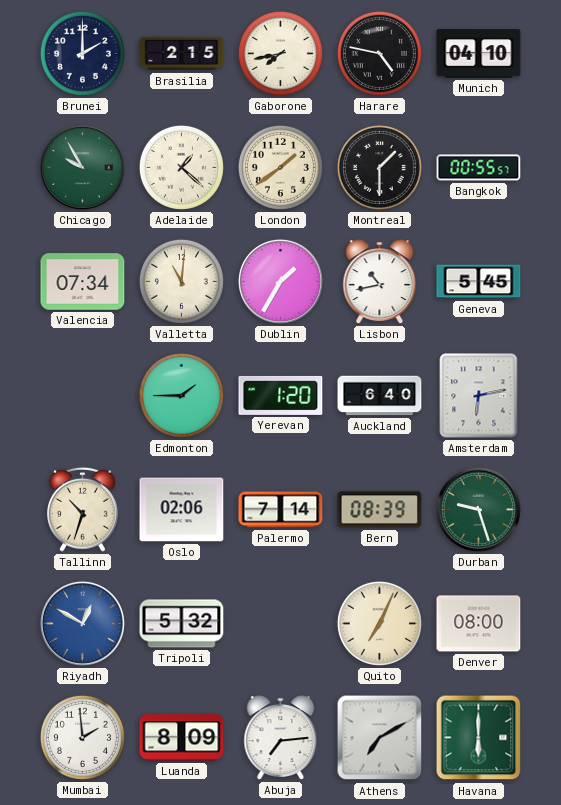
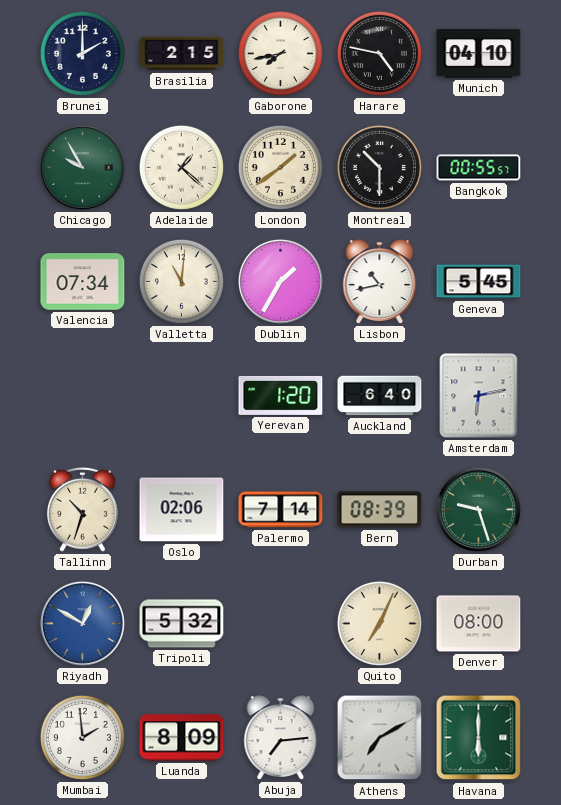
Montreal: 1:30 -> 10:30
Edmonton: 1:45 -> none
